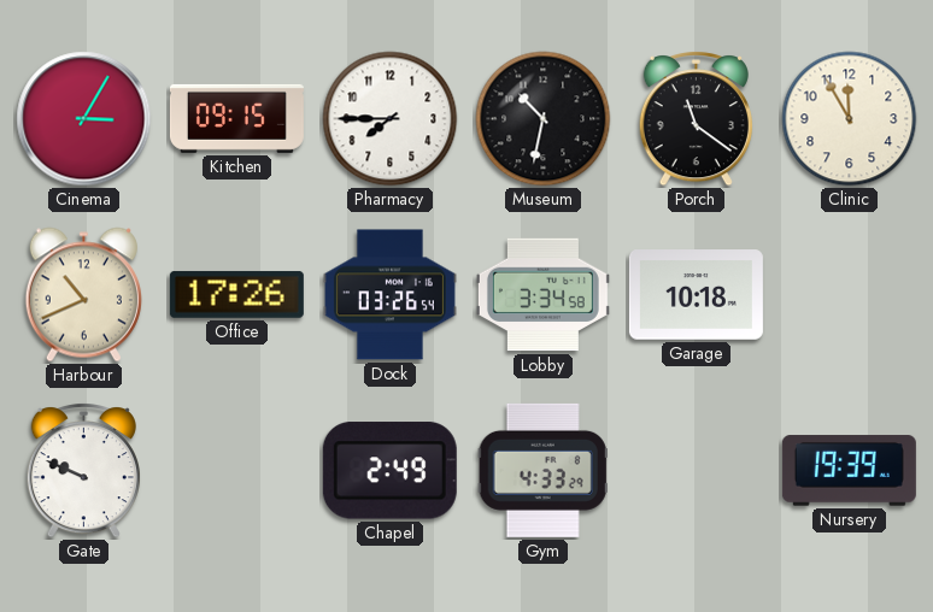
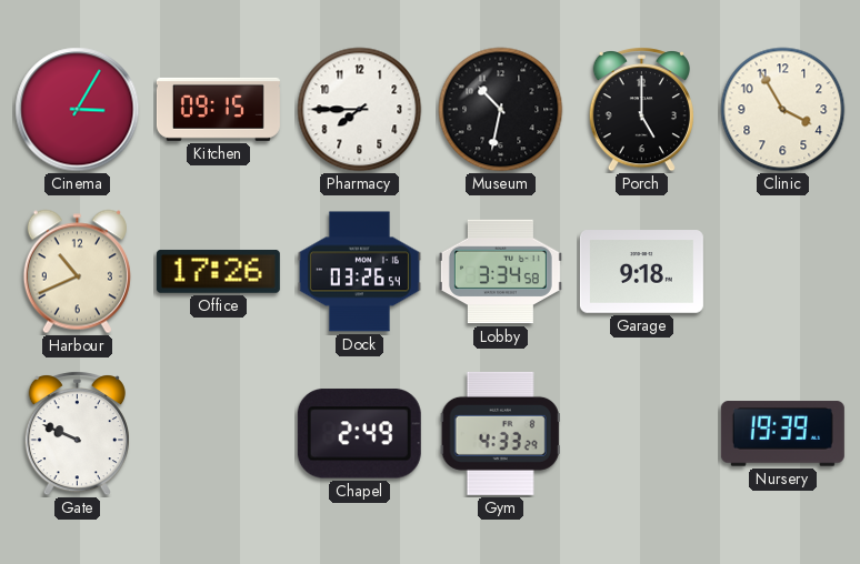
Porch: 11:21 -> 5:00
Clinic: 11:55 -> 3:55
Garage: 10:18 -> 9:18
